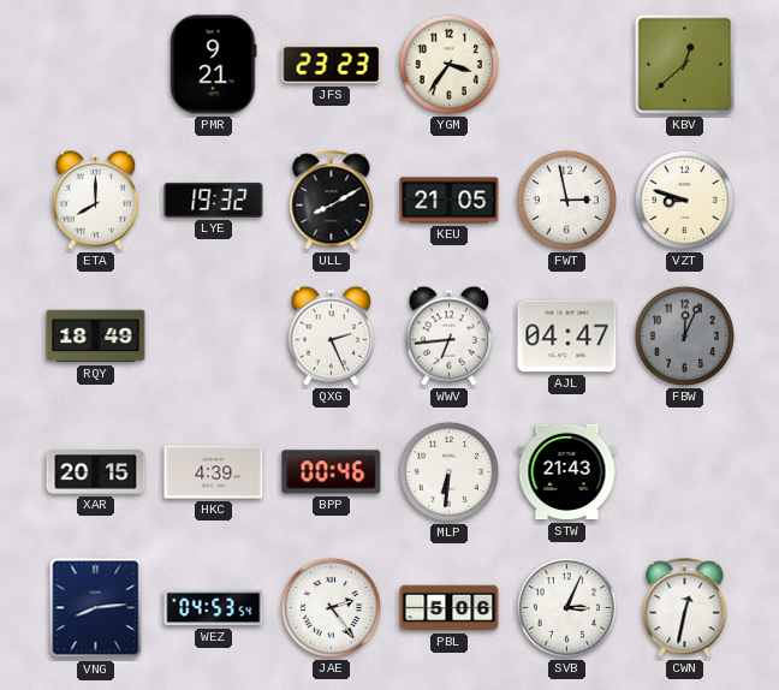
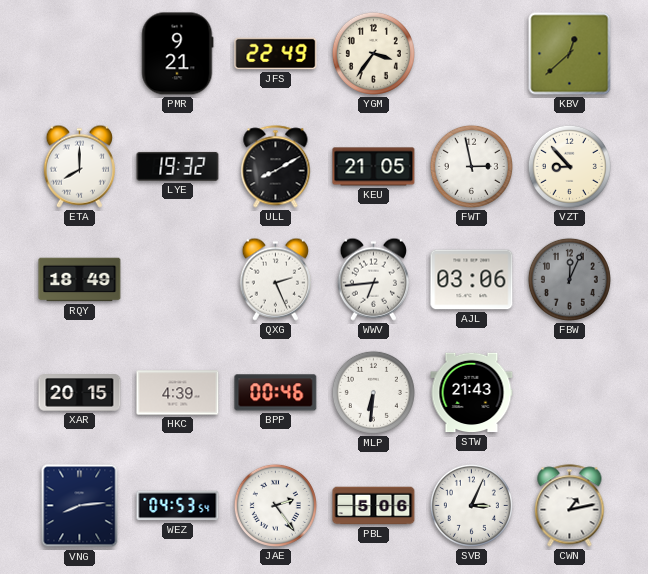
JFS: 23:23 -> 22:49
VZT: 8:48 -> 8:53
AJL: 04:47 -> 03:06
CWN: 12:32 -> 1:13
